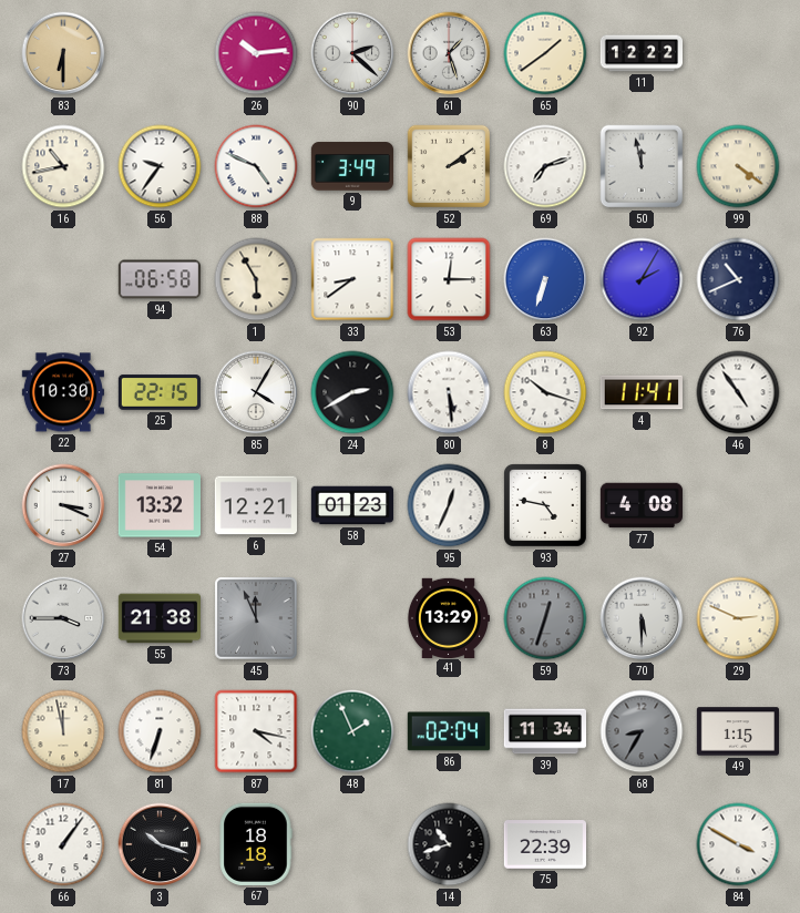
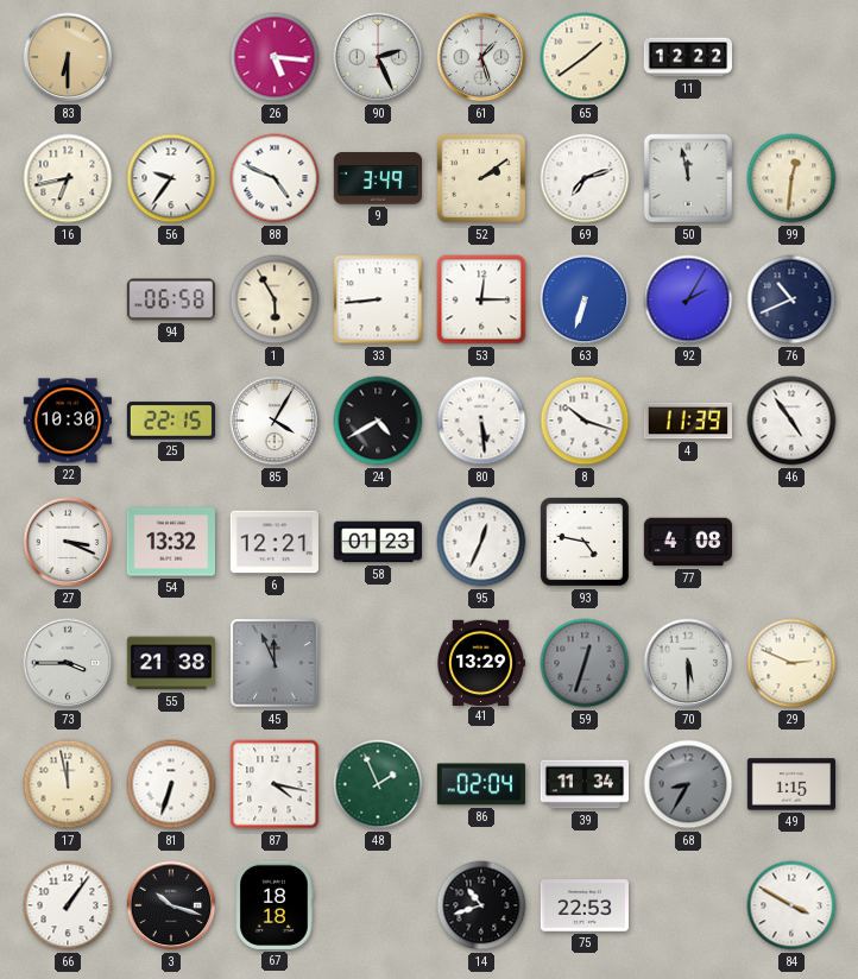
26: 10:14 -> 5:16
90: 2:22 -> 2:26
16: 10:43 -> 6:43
99: 4:21 -> 12:31
33: 8:39 -> 8:44
24: 2:40 -> 4:40
4: 11:41 -> 11:39
75: 22:39 -> 22:53
